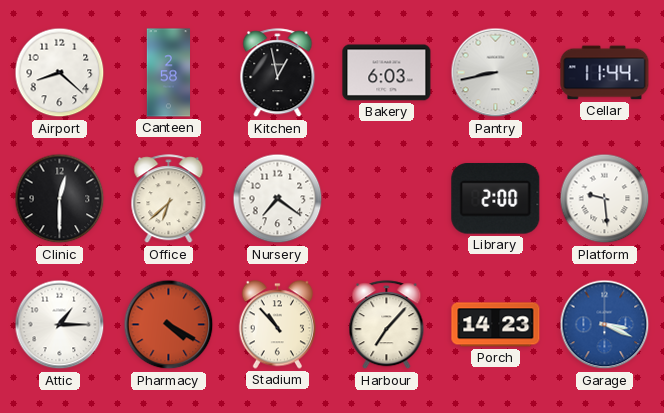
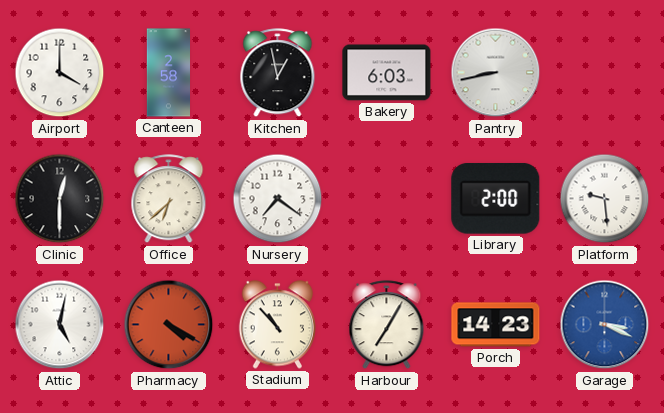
Airport: 8:22 -> 4:00
Cellar: 11:44 -> none
Attic: 1:15 -> 5:02
Harbour: 7:07 -> 7:05
